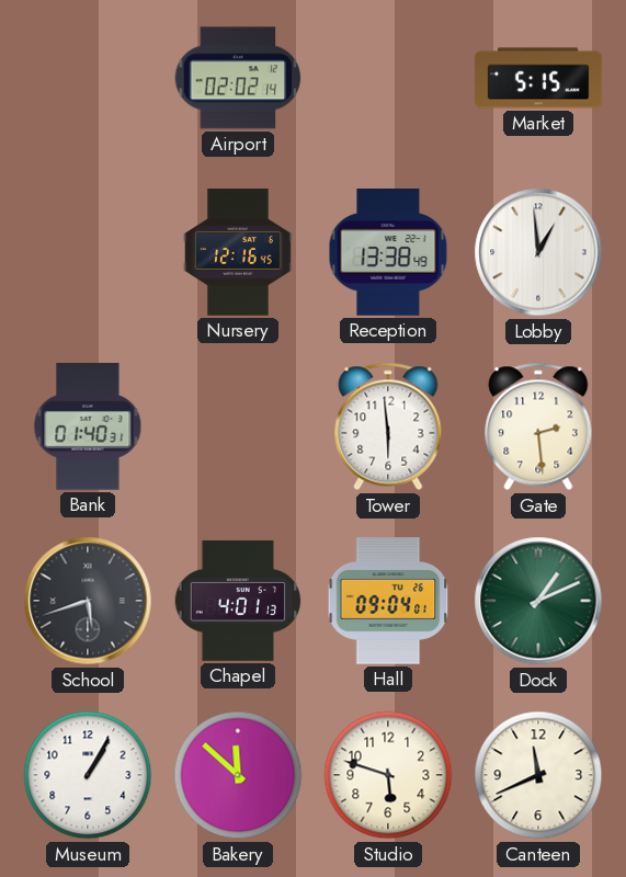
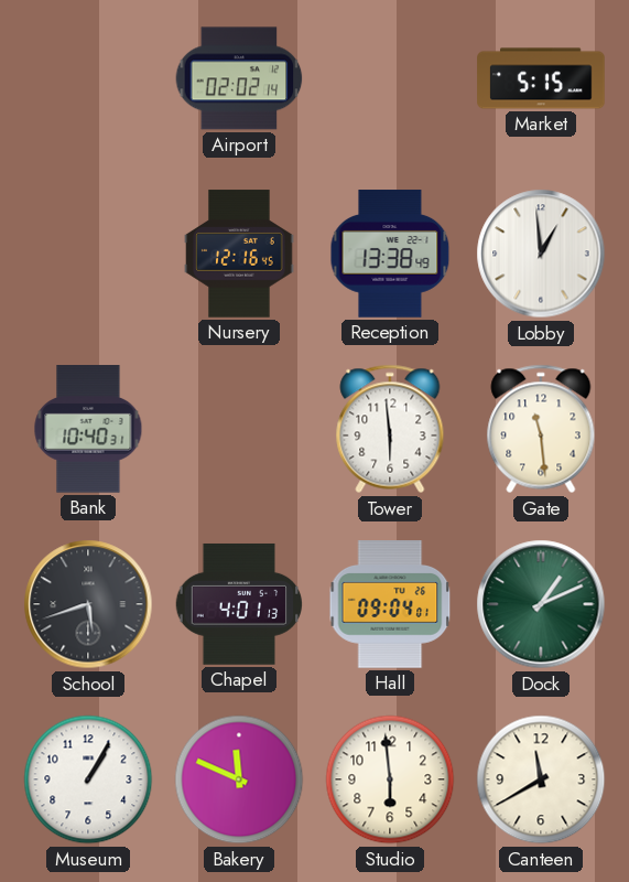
Bank: 01:40 -> 10:40
Gate: 2:29 -> 11:29
Bakery: 11:52 -> 11:49
Studio: 5:48 -> 5:59
Canteen: 11:41 -> 11:40
